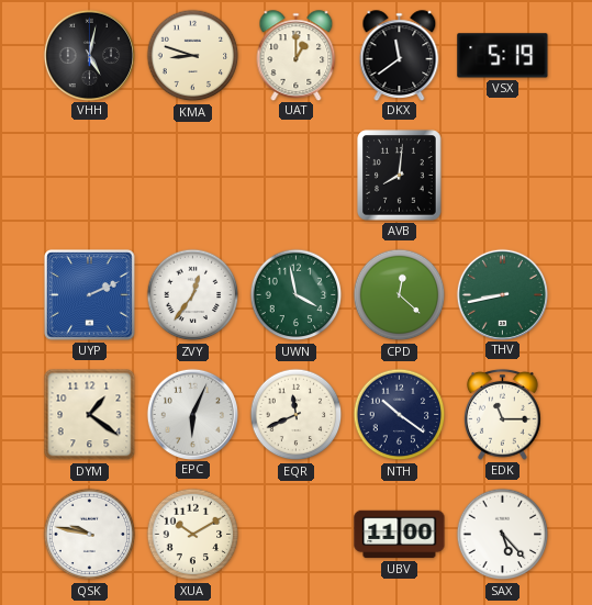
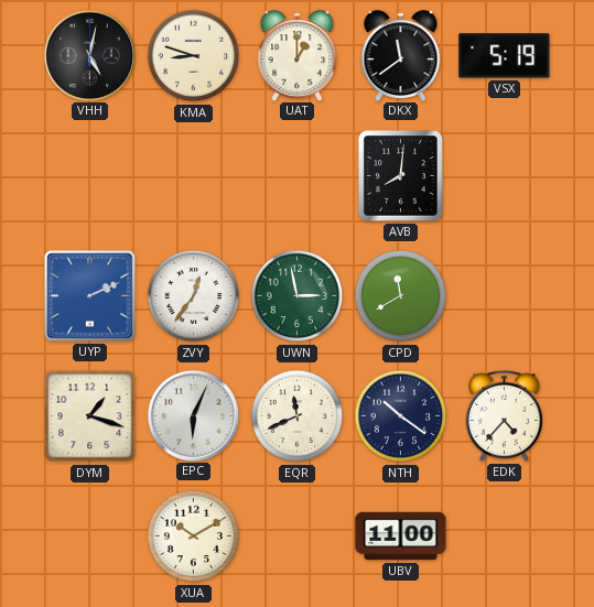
UWN: 3:58 -> 2:58
CPD: 12:22 -> 11:40
THV: 8:43 -> none
DYM: 1:21 -> 1:18
EDK: 11:15 -> 4:37
QSK: 9:47 -> none
SAX: 5:23 -> none
